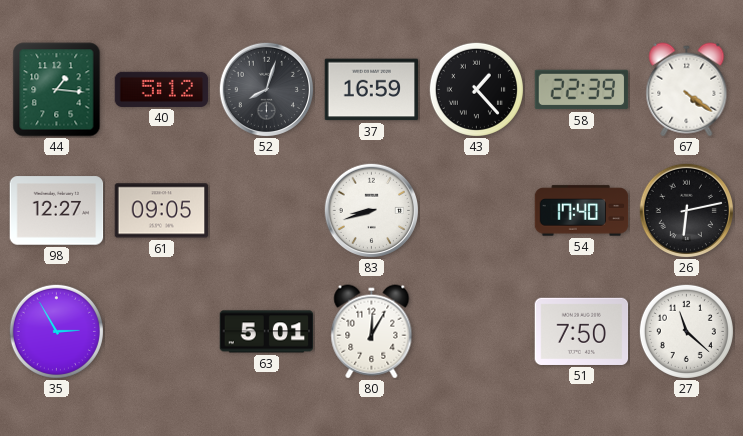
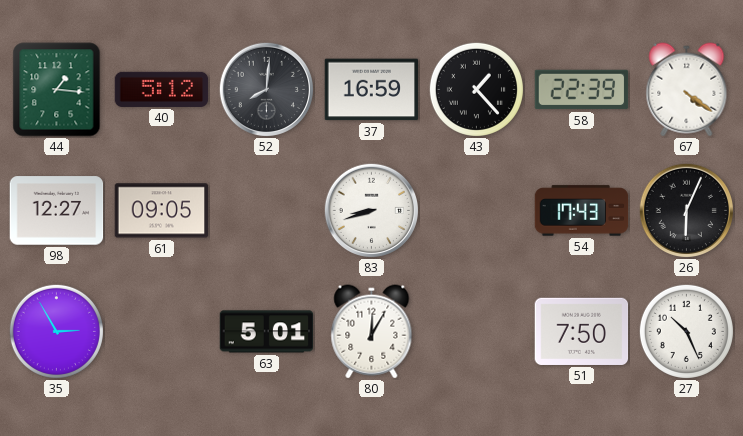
52: 8:03 -> 8:01
54: 17:40 -> 17:43
26: 6:13 -> 6:04
27: 11:22 -> 10:26
